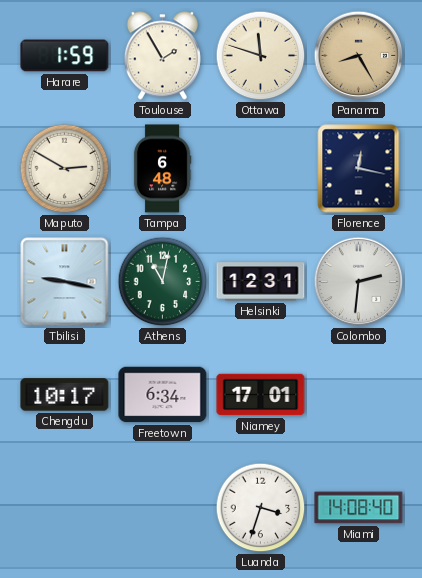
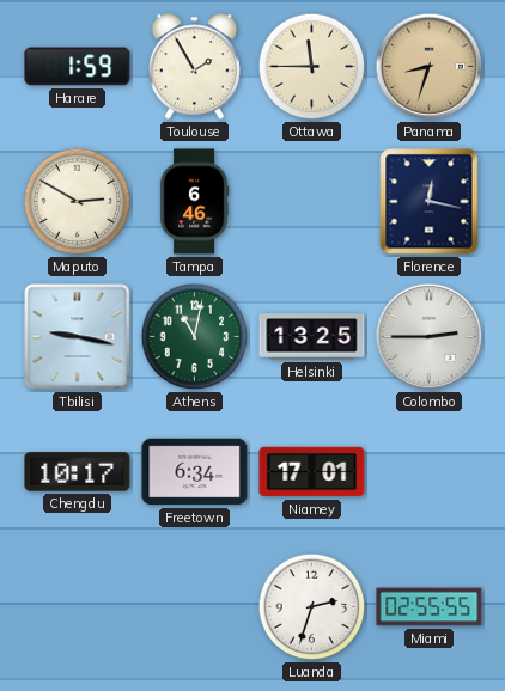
Ottawa: 11:48 -> 11:45
Panama: 8:25 -> 8:33
Tampa: 6:48 -> 6:46
Helsinki: 12:31 -> 13:25
Colombo: 2:31 -> 2:45
Luanda: 3:33 -> 2:33
Miami: 14:08 -> 02:55
